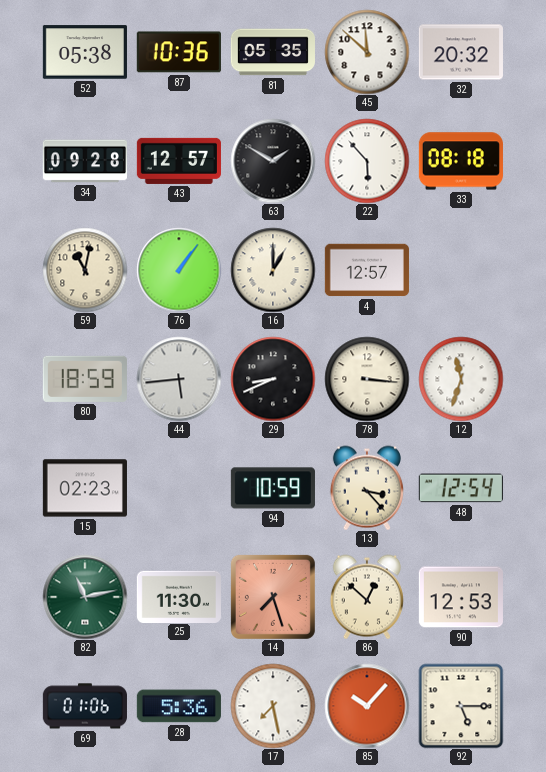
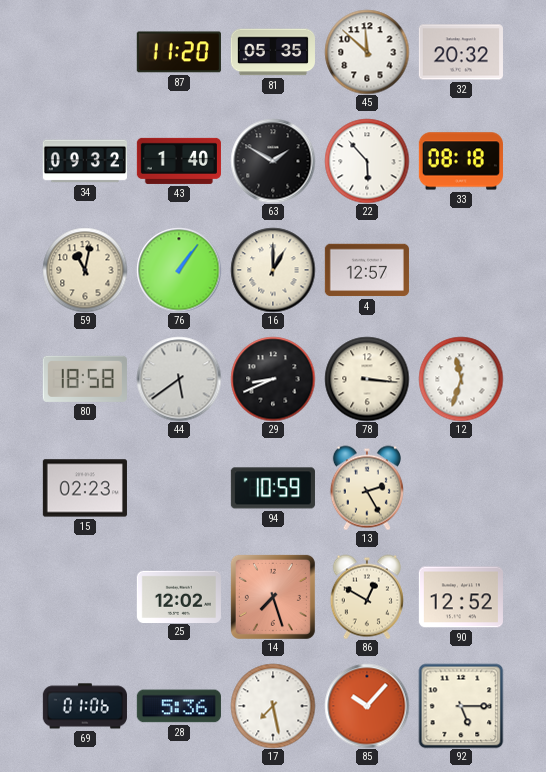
52: 05:38 -> none
87: 10:36 -> 11:20
34: 09:28 -> 09:32
43: 12:57 -> 1:40
80: 18:59 -> 18:58
44: 5:44 -> 5:39
13: 3:23 -> 2:25
48: 12:54 -> none
82: 11:13 -> none
25: 11:30 -> 12:02
86: 12:52 -> 12:50
90: 12:53 -> 12:52
